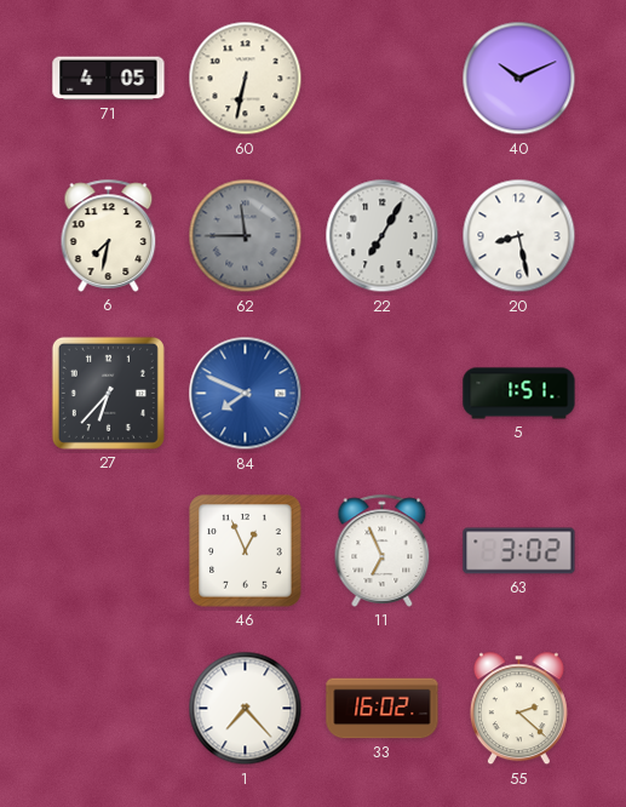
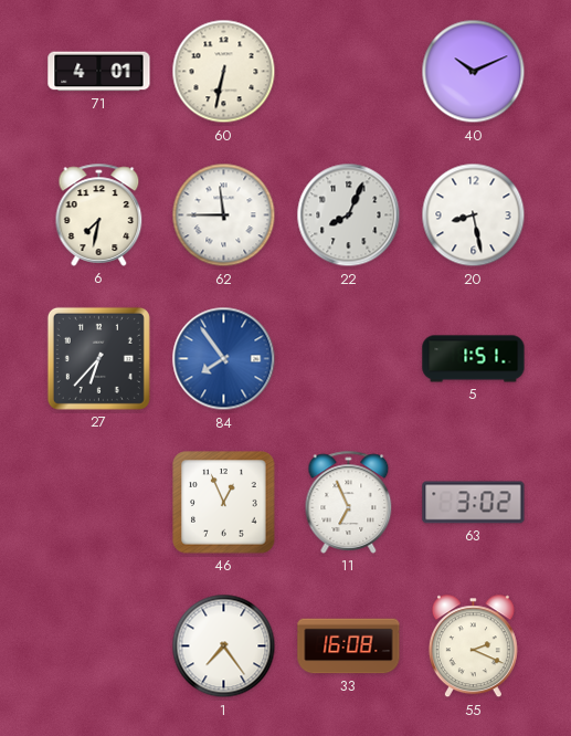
71: 4:05 -> 4:01
62 dial: grey -> white
22: 7:05 -> 8:04
84: 7:49 -> 7:54
1: 7:23 -> 7:24
33: 16:02 -> 16:08
55: 2:22 -> 2:19
